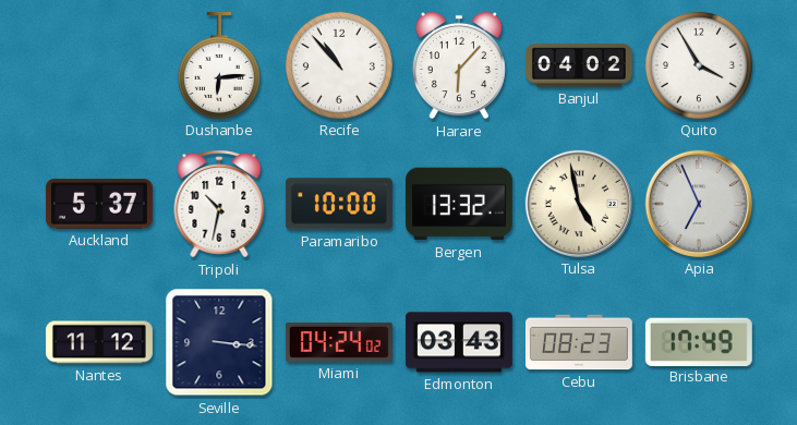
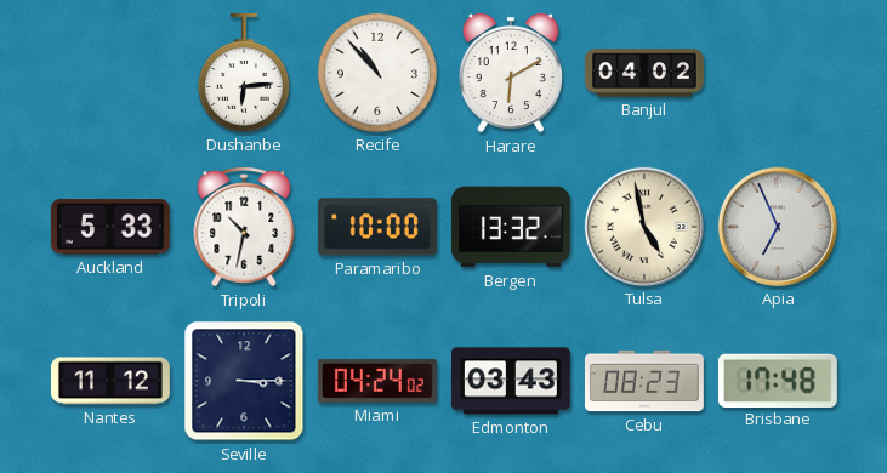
Harare: 6:07 -> 6:10
Quito: 3:55 -> none
Auckland: 5:37 -> 5:33
Seville: 3:16 -> 3:15
Brisbane: 17:49 -> 17:48
